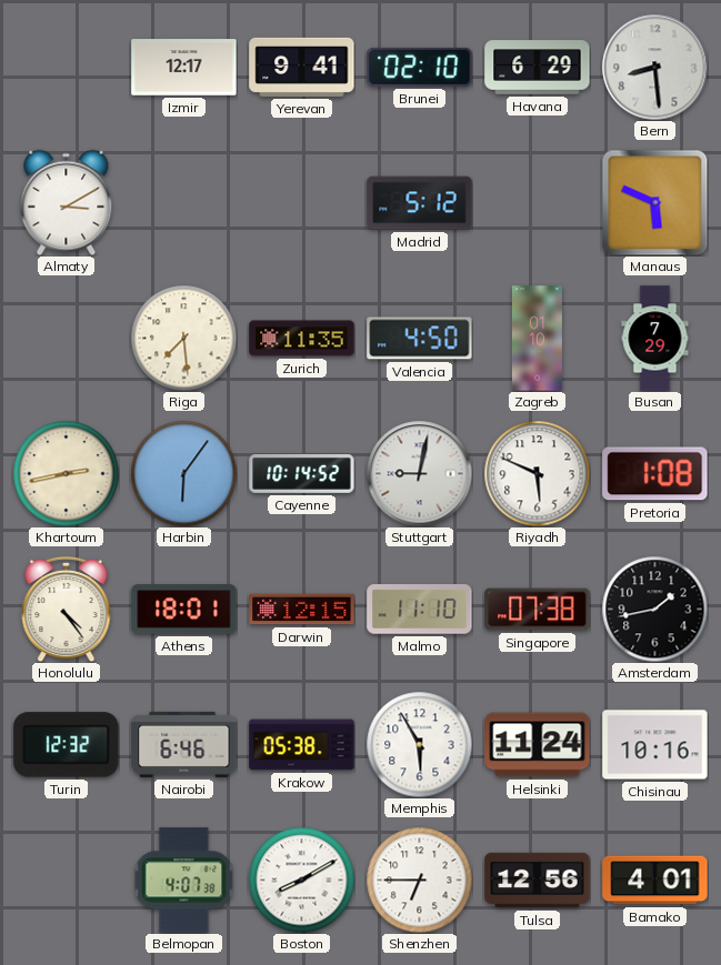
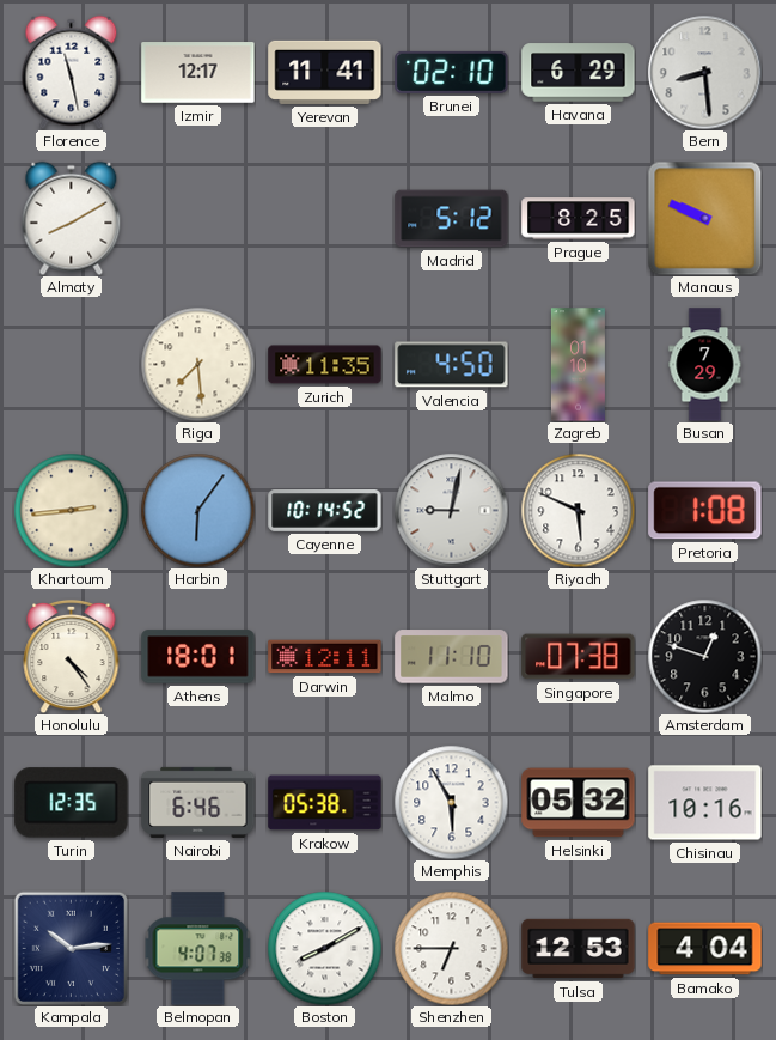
Florence: none -> 11:28
Yerevan: 9:41 -> 11:41
Almaty: 3:10 -> 8:10
Prague: none -> 8:25
Manaus: 5:49 -> 9:49
Khartoum: 2:43 -> 2:44
Darwin: 12:15 -> 12:11
Amsterdam: 1:43 -> 12:48
Turin: 12:32 -> 12:35
Helsinki: 11:24 -> 05:32
Kampala: none -> 10:14
Tulsa: 12:56 -> 12:53
Bamako: 4:01 -> 4:04
